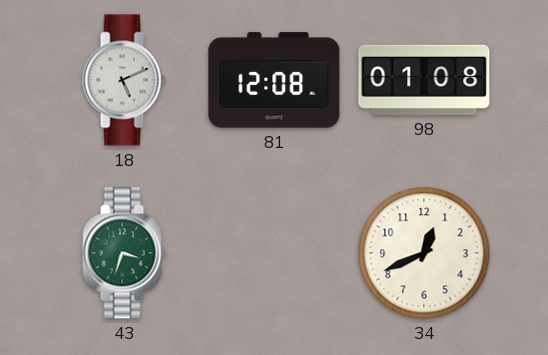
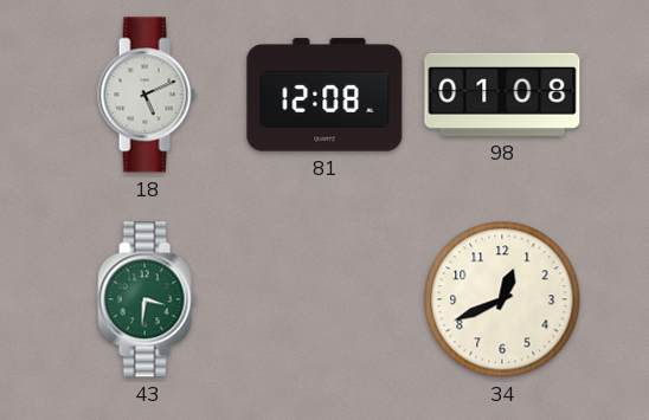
43: 3:33 -> 3:31
